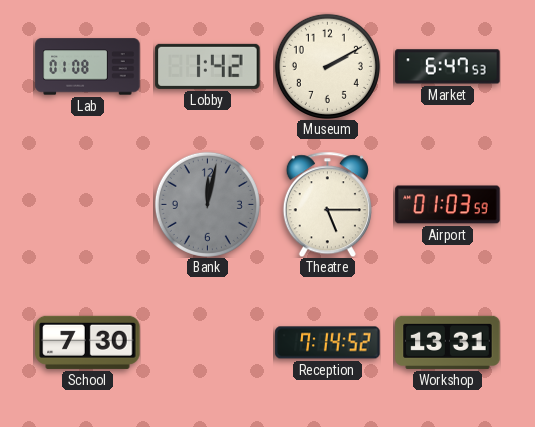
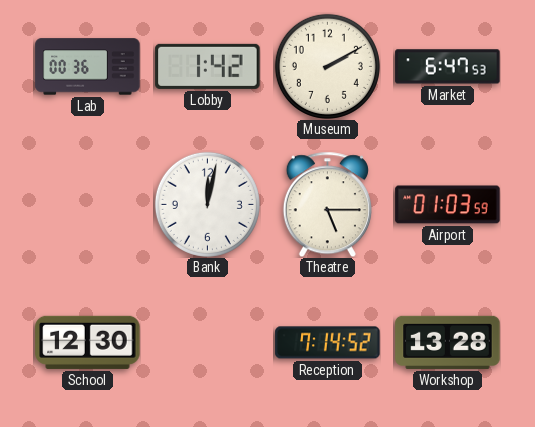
Lab: 01:08 -> 00:36
Bank dial: grey -> white
School: 7:30 -> 12:30
Workshop: 13:31 -> 13:28
